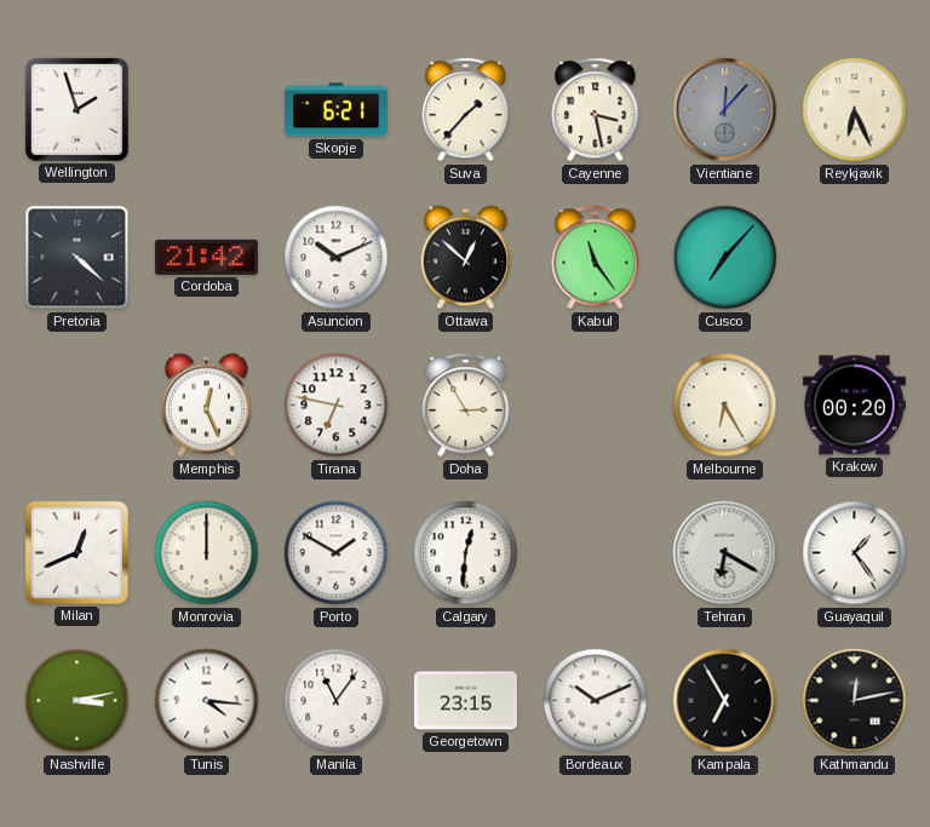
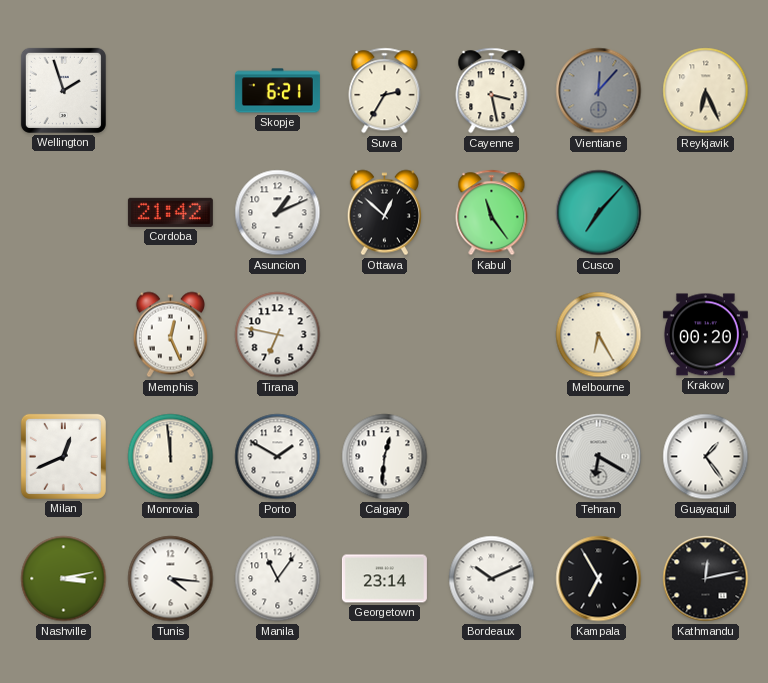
Suva: 1:37 -> 2:35
Pretoria: 4:22 -> none
Asuncion: 10:11 -> 1:11
Doha: 2:55 -> none
Monrovia: 12:00 -> 11:59
Georgetown: 23:15 -> 23:14
